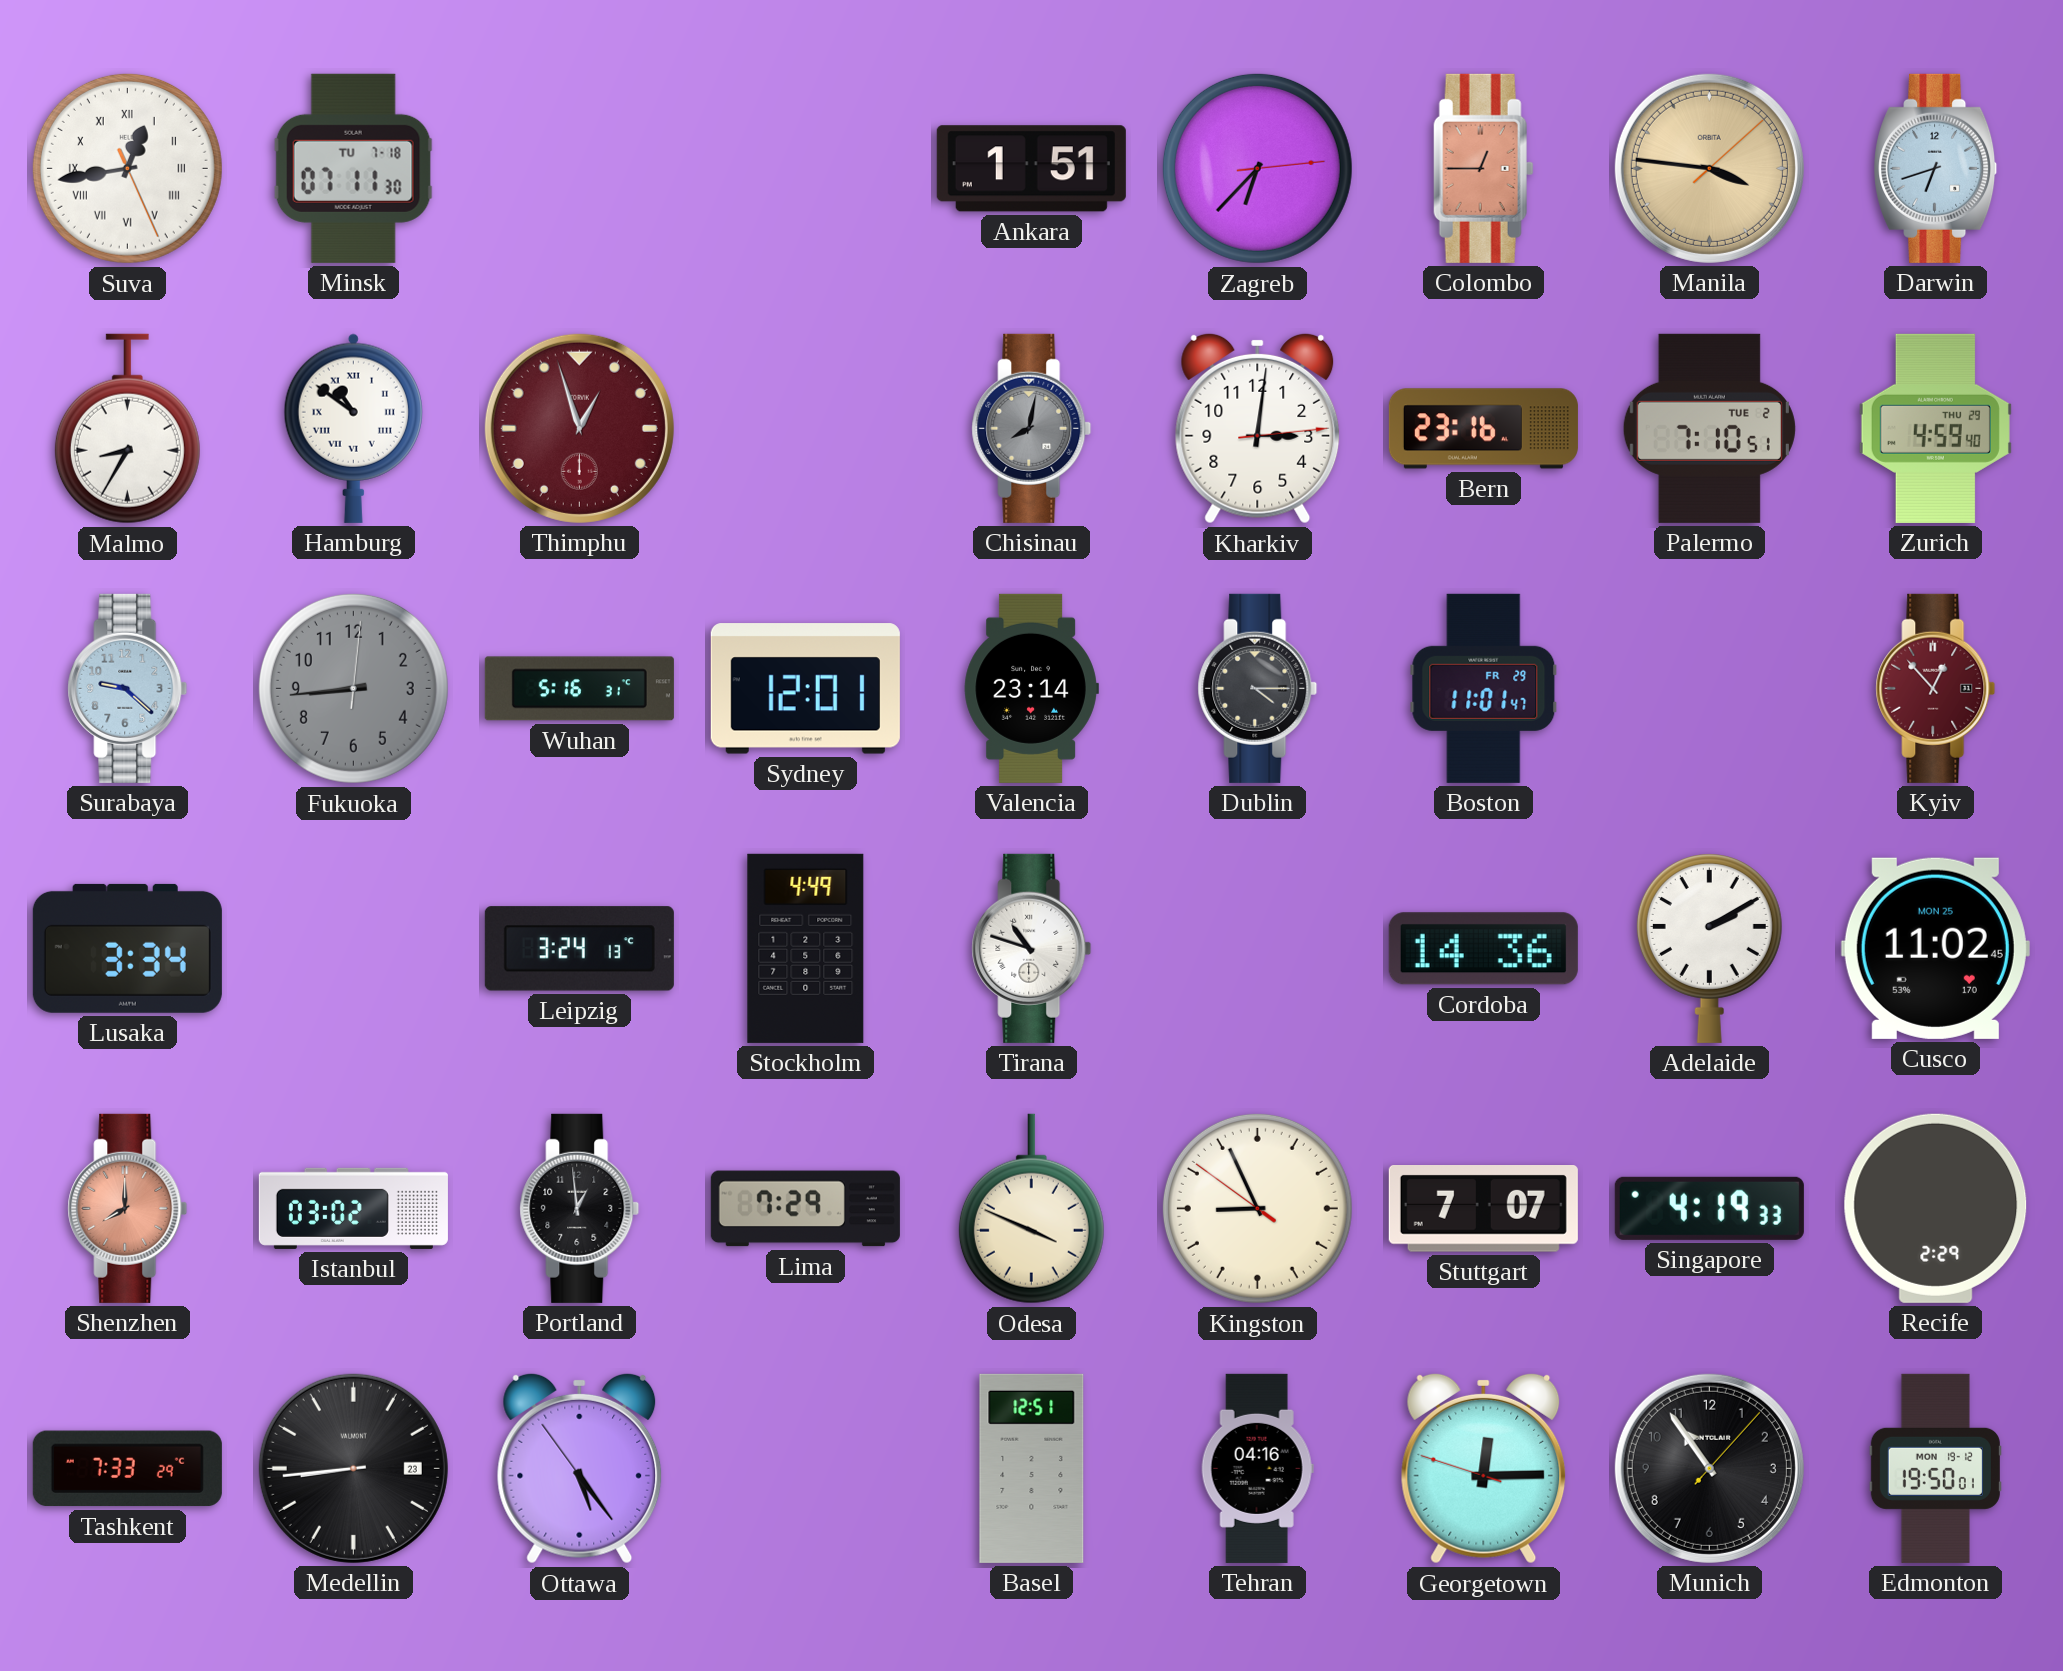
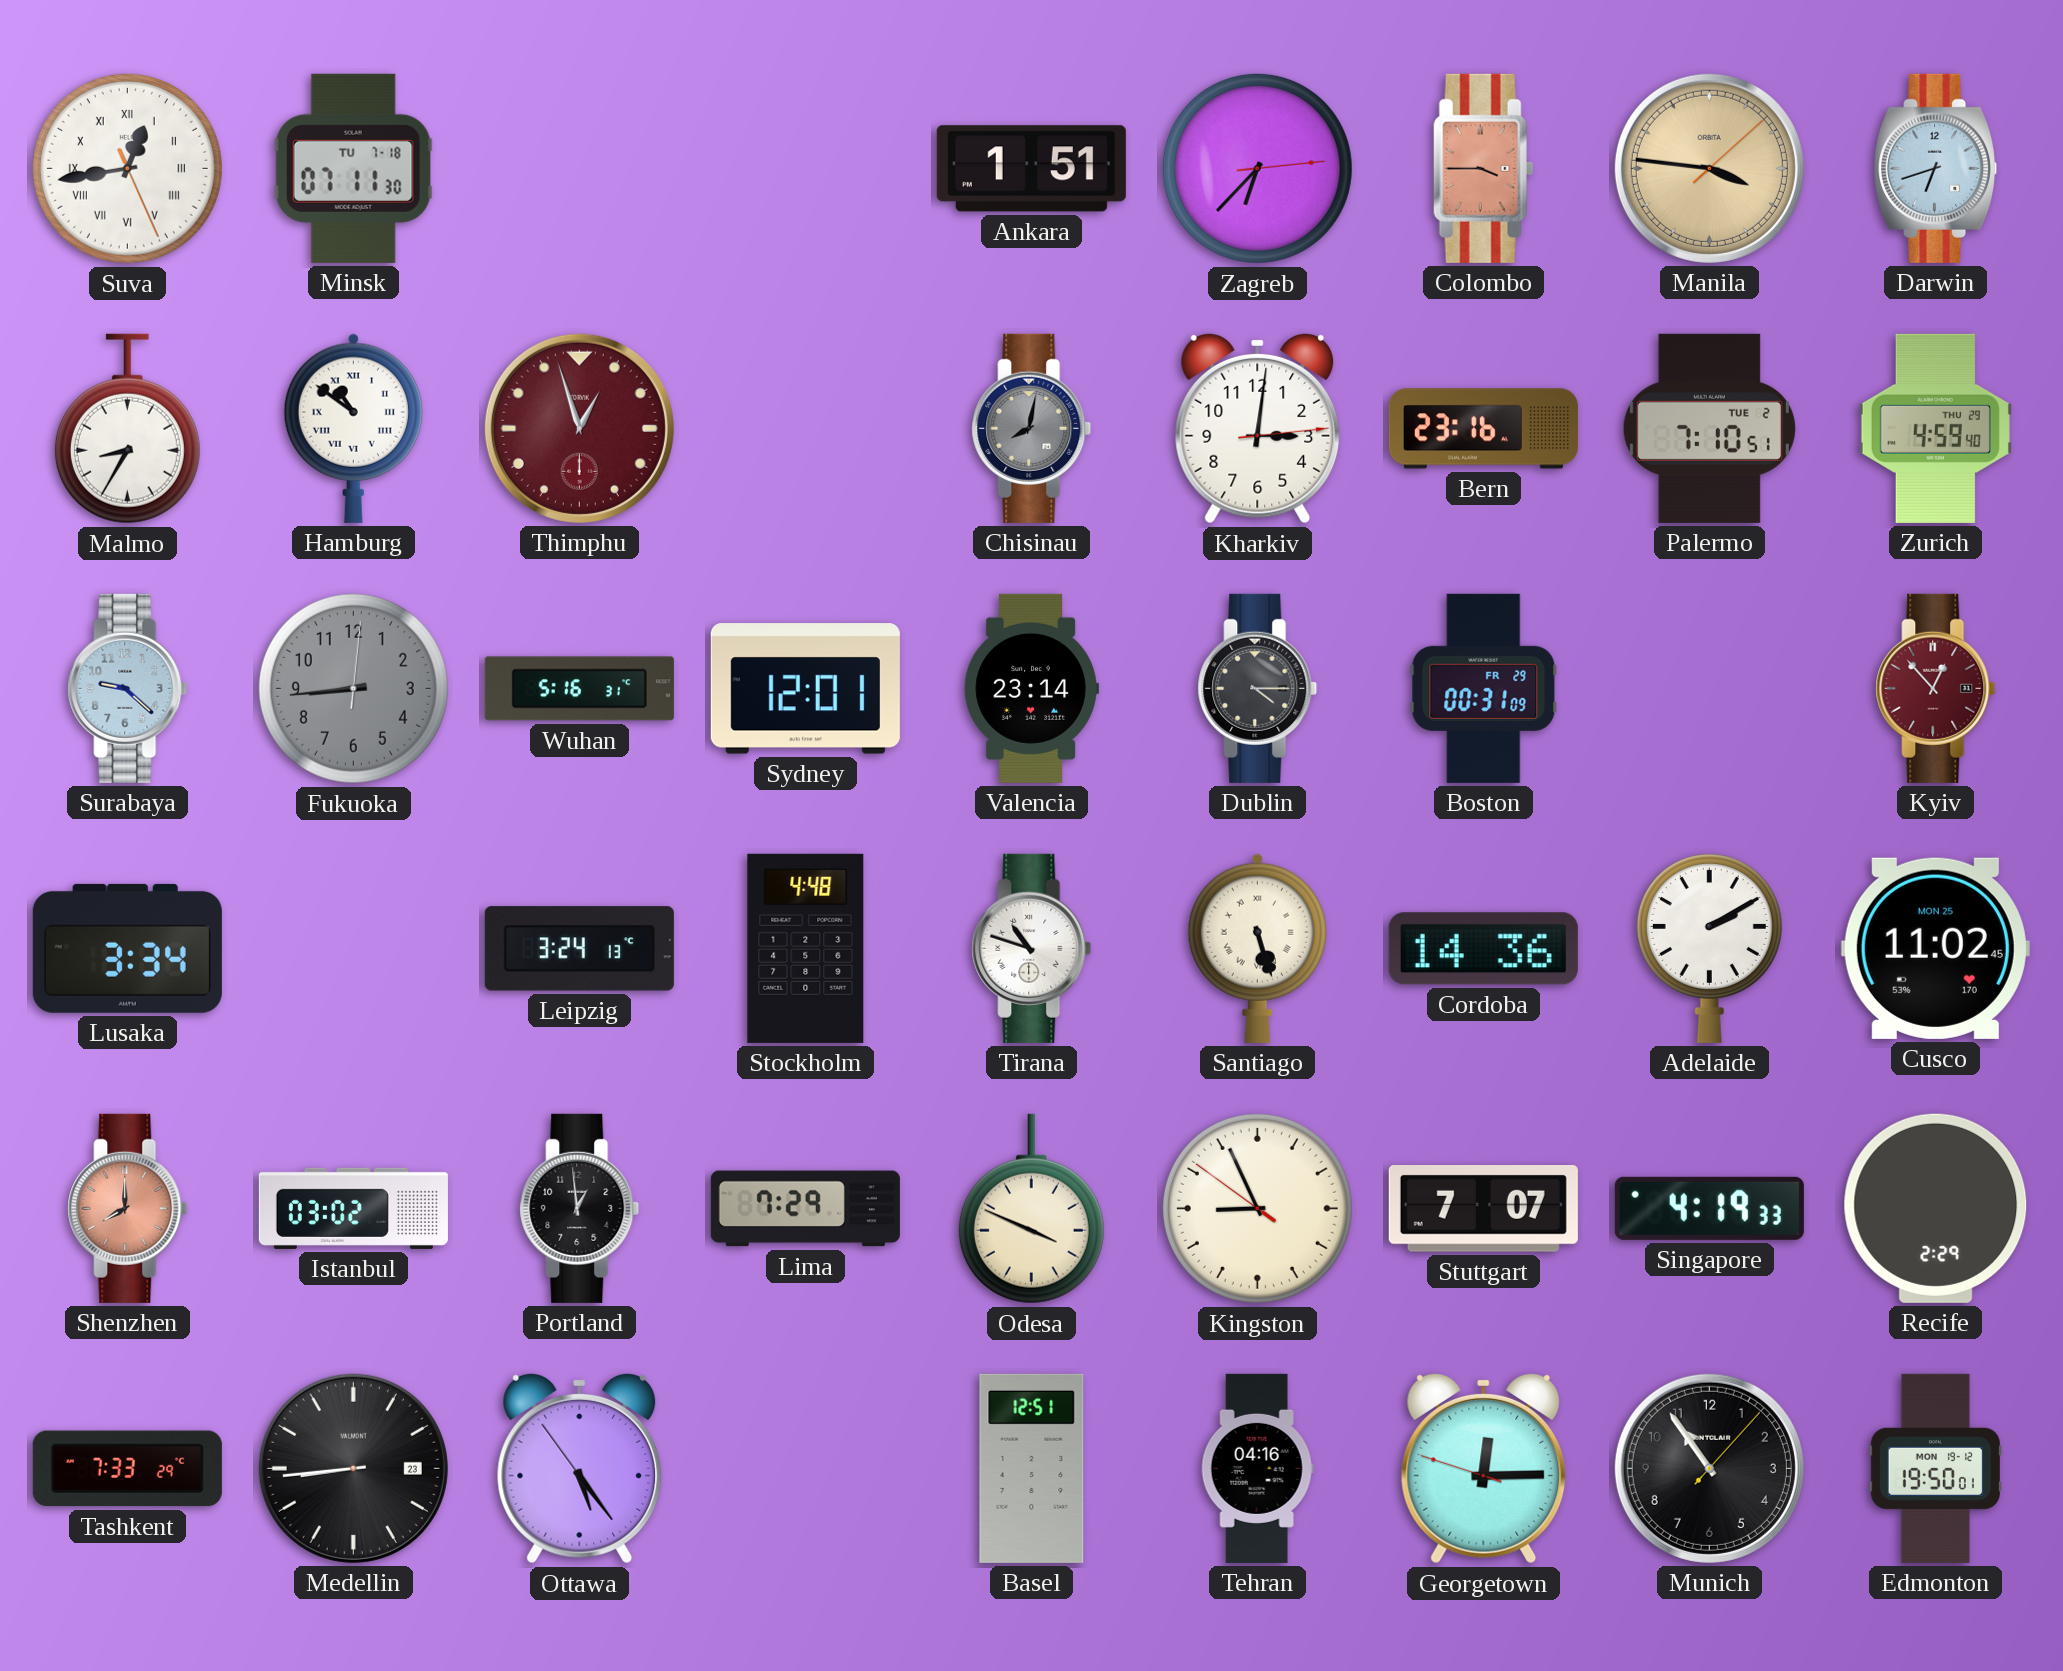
Colombo: 12:45 -> 3:45
Boston: 11:01 -> 00:31
Stockholm: 4:49 -> 4:48
Santiago: none -> 5:27
